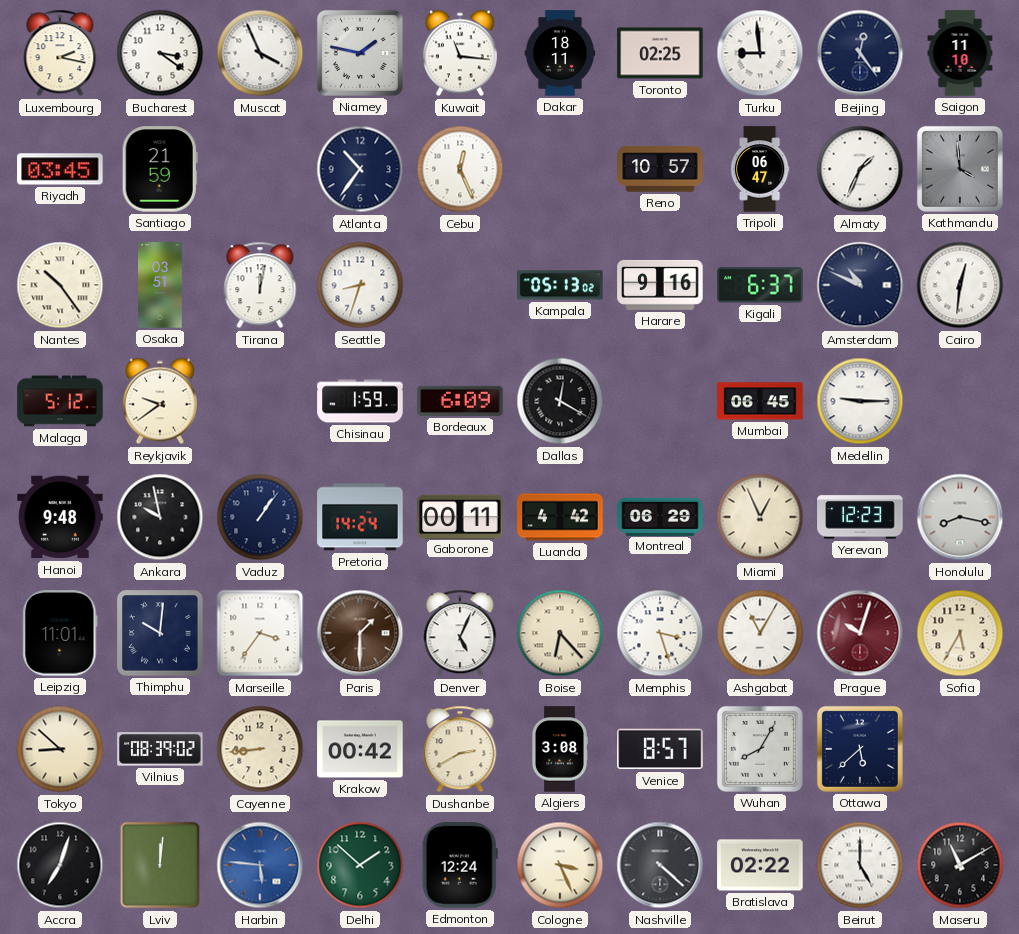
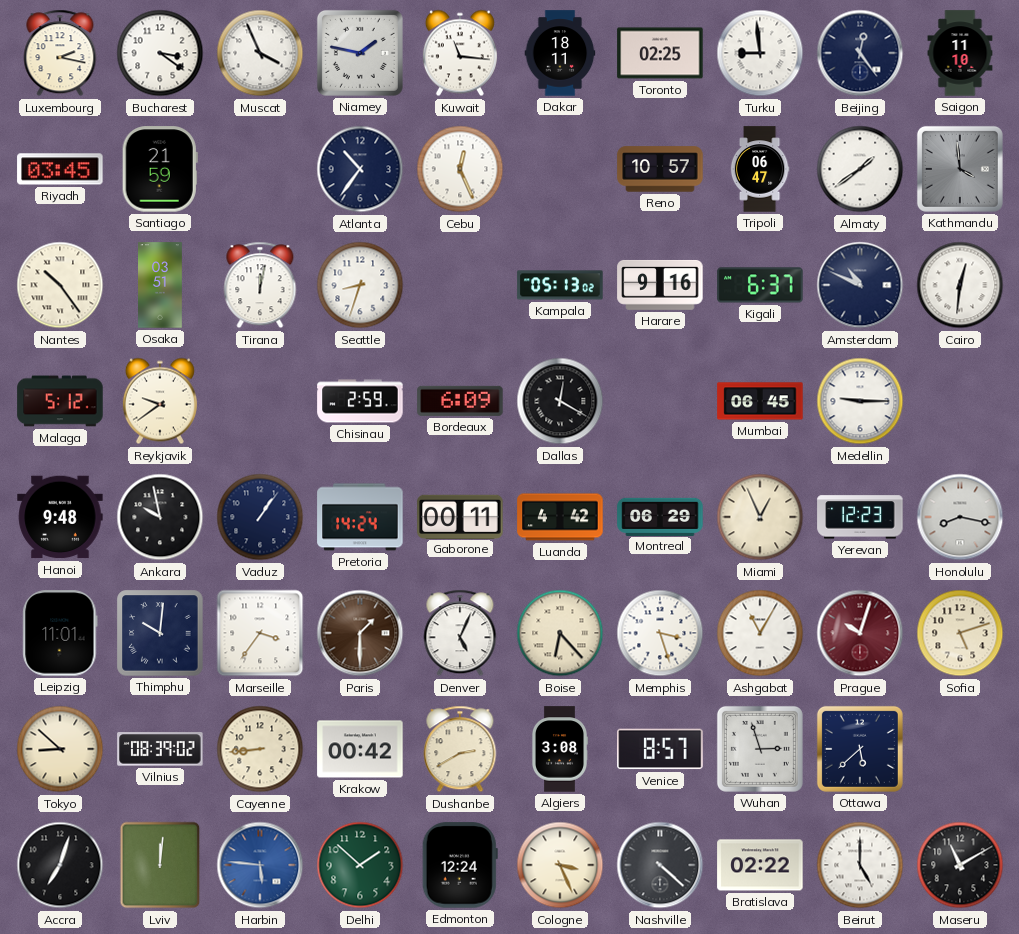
Almaty: 1:34 -> 1:39
Chisinau: 1:59 -> 2:59
Sofia: 5:35 -> 5:12
Wuhan: 8:05 -> 2:57
